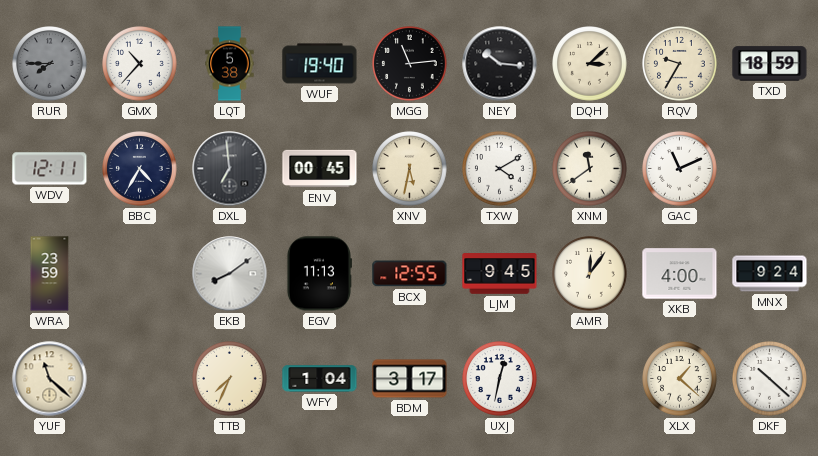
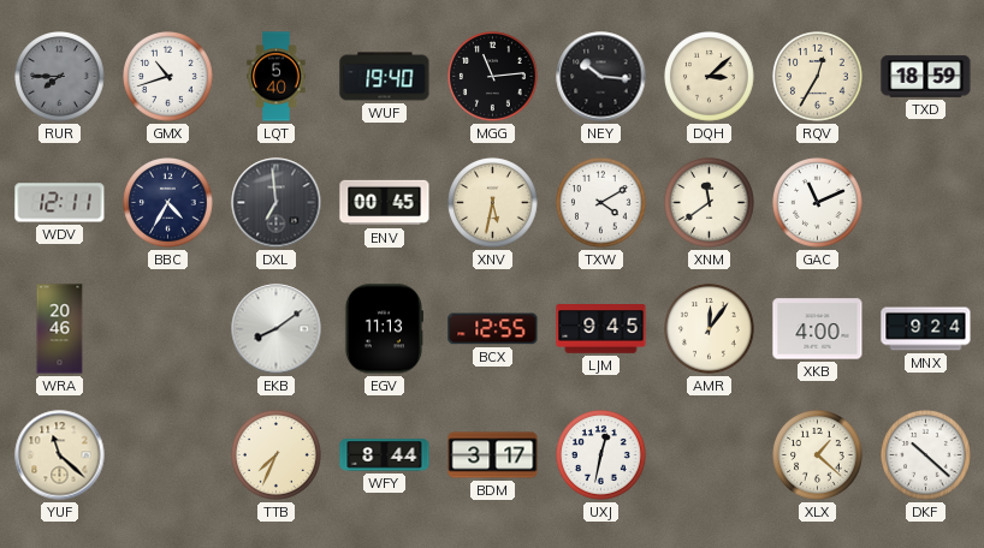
GMX: 10:37 -> 10:42
LQT: 5:38 -> 5:40
RQV: 9:35 -> 12:35
WRA: 23:59 -> 20:46
WFY: 1:04 -> 8:44
